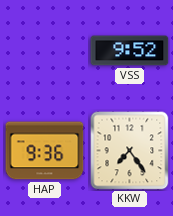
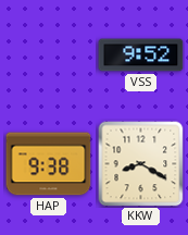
HAP: 9:36 -> 9:38
KKW: 7:24 -> 8:20
